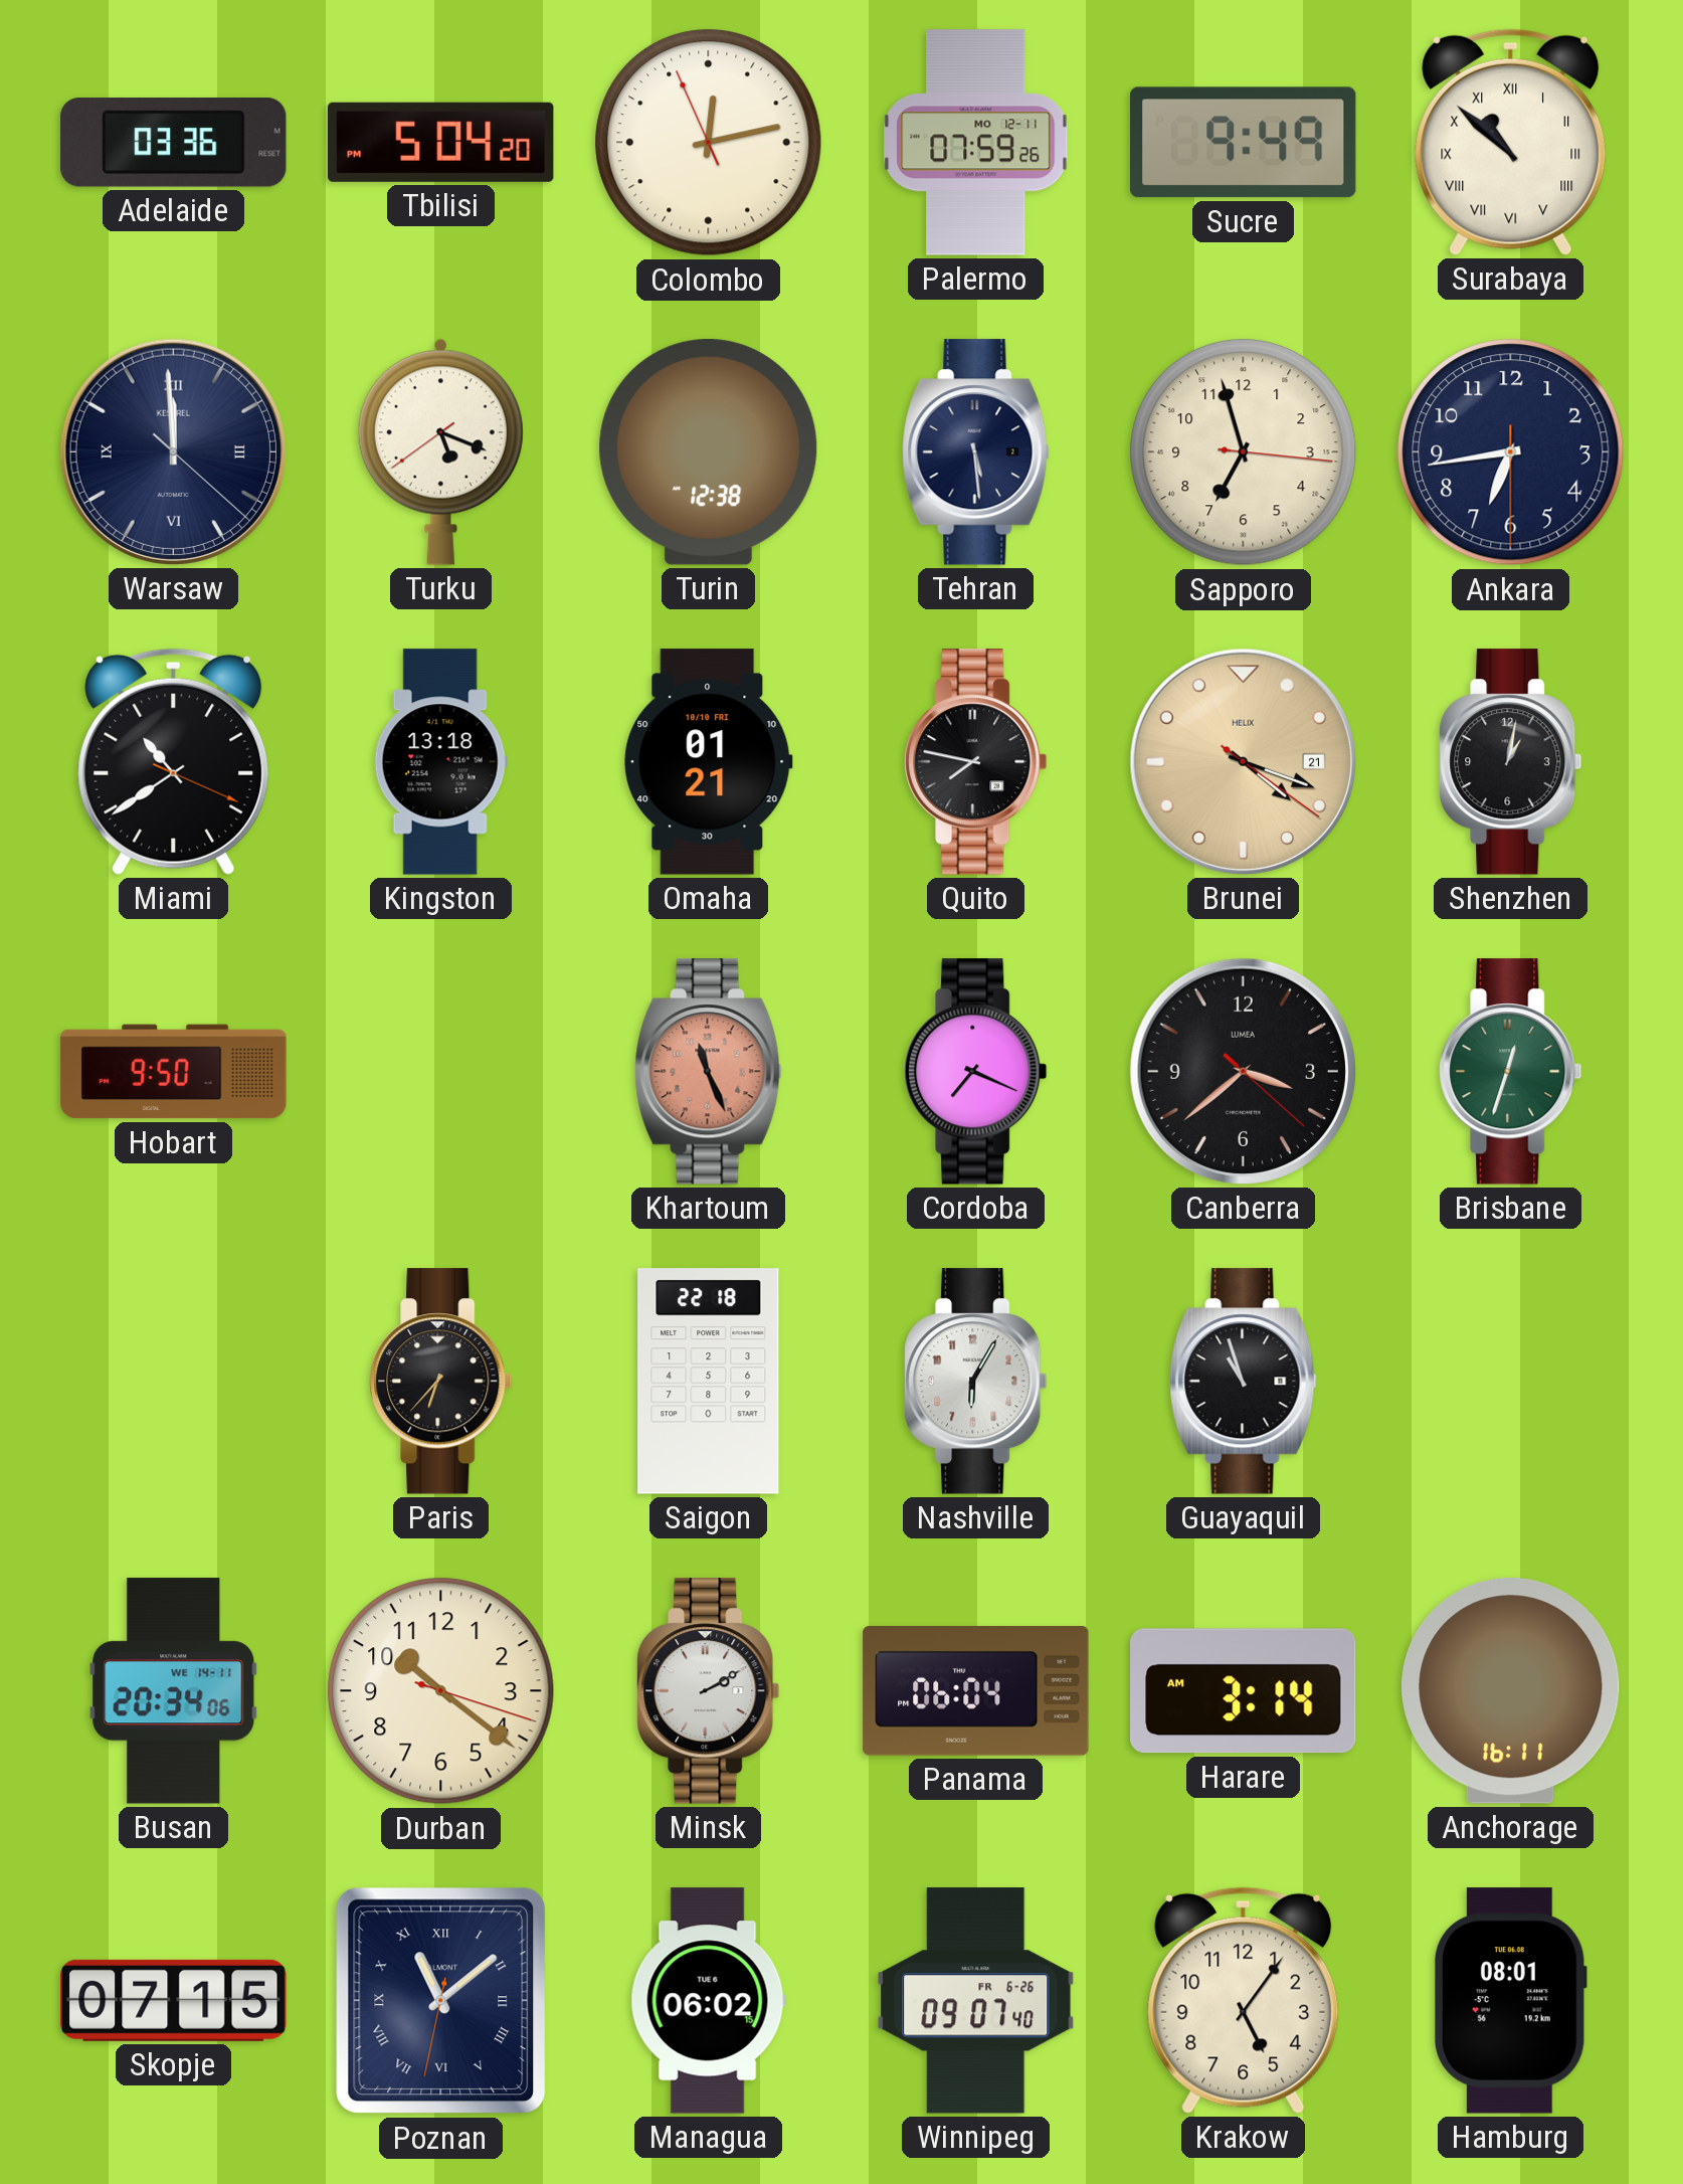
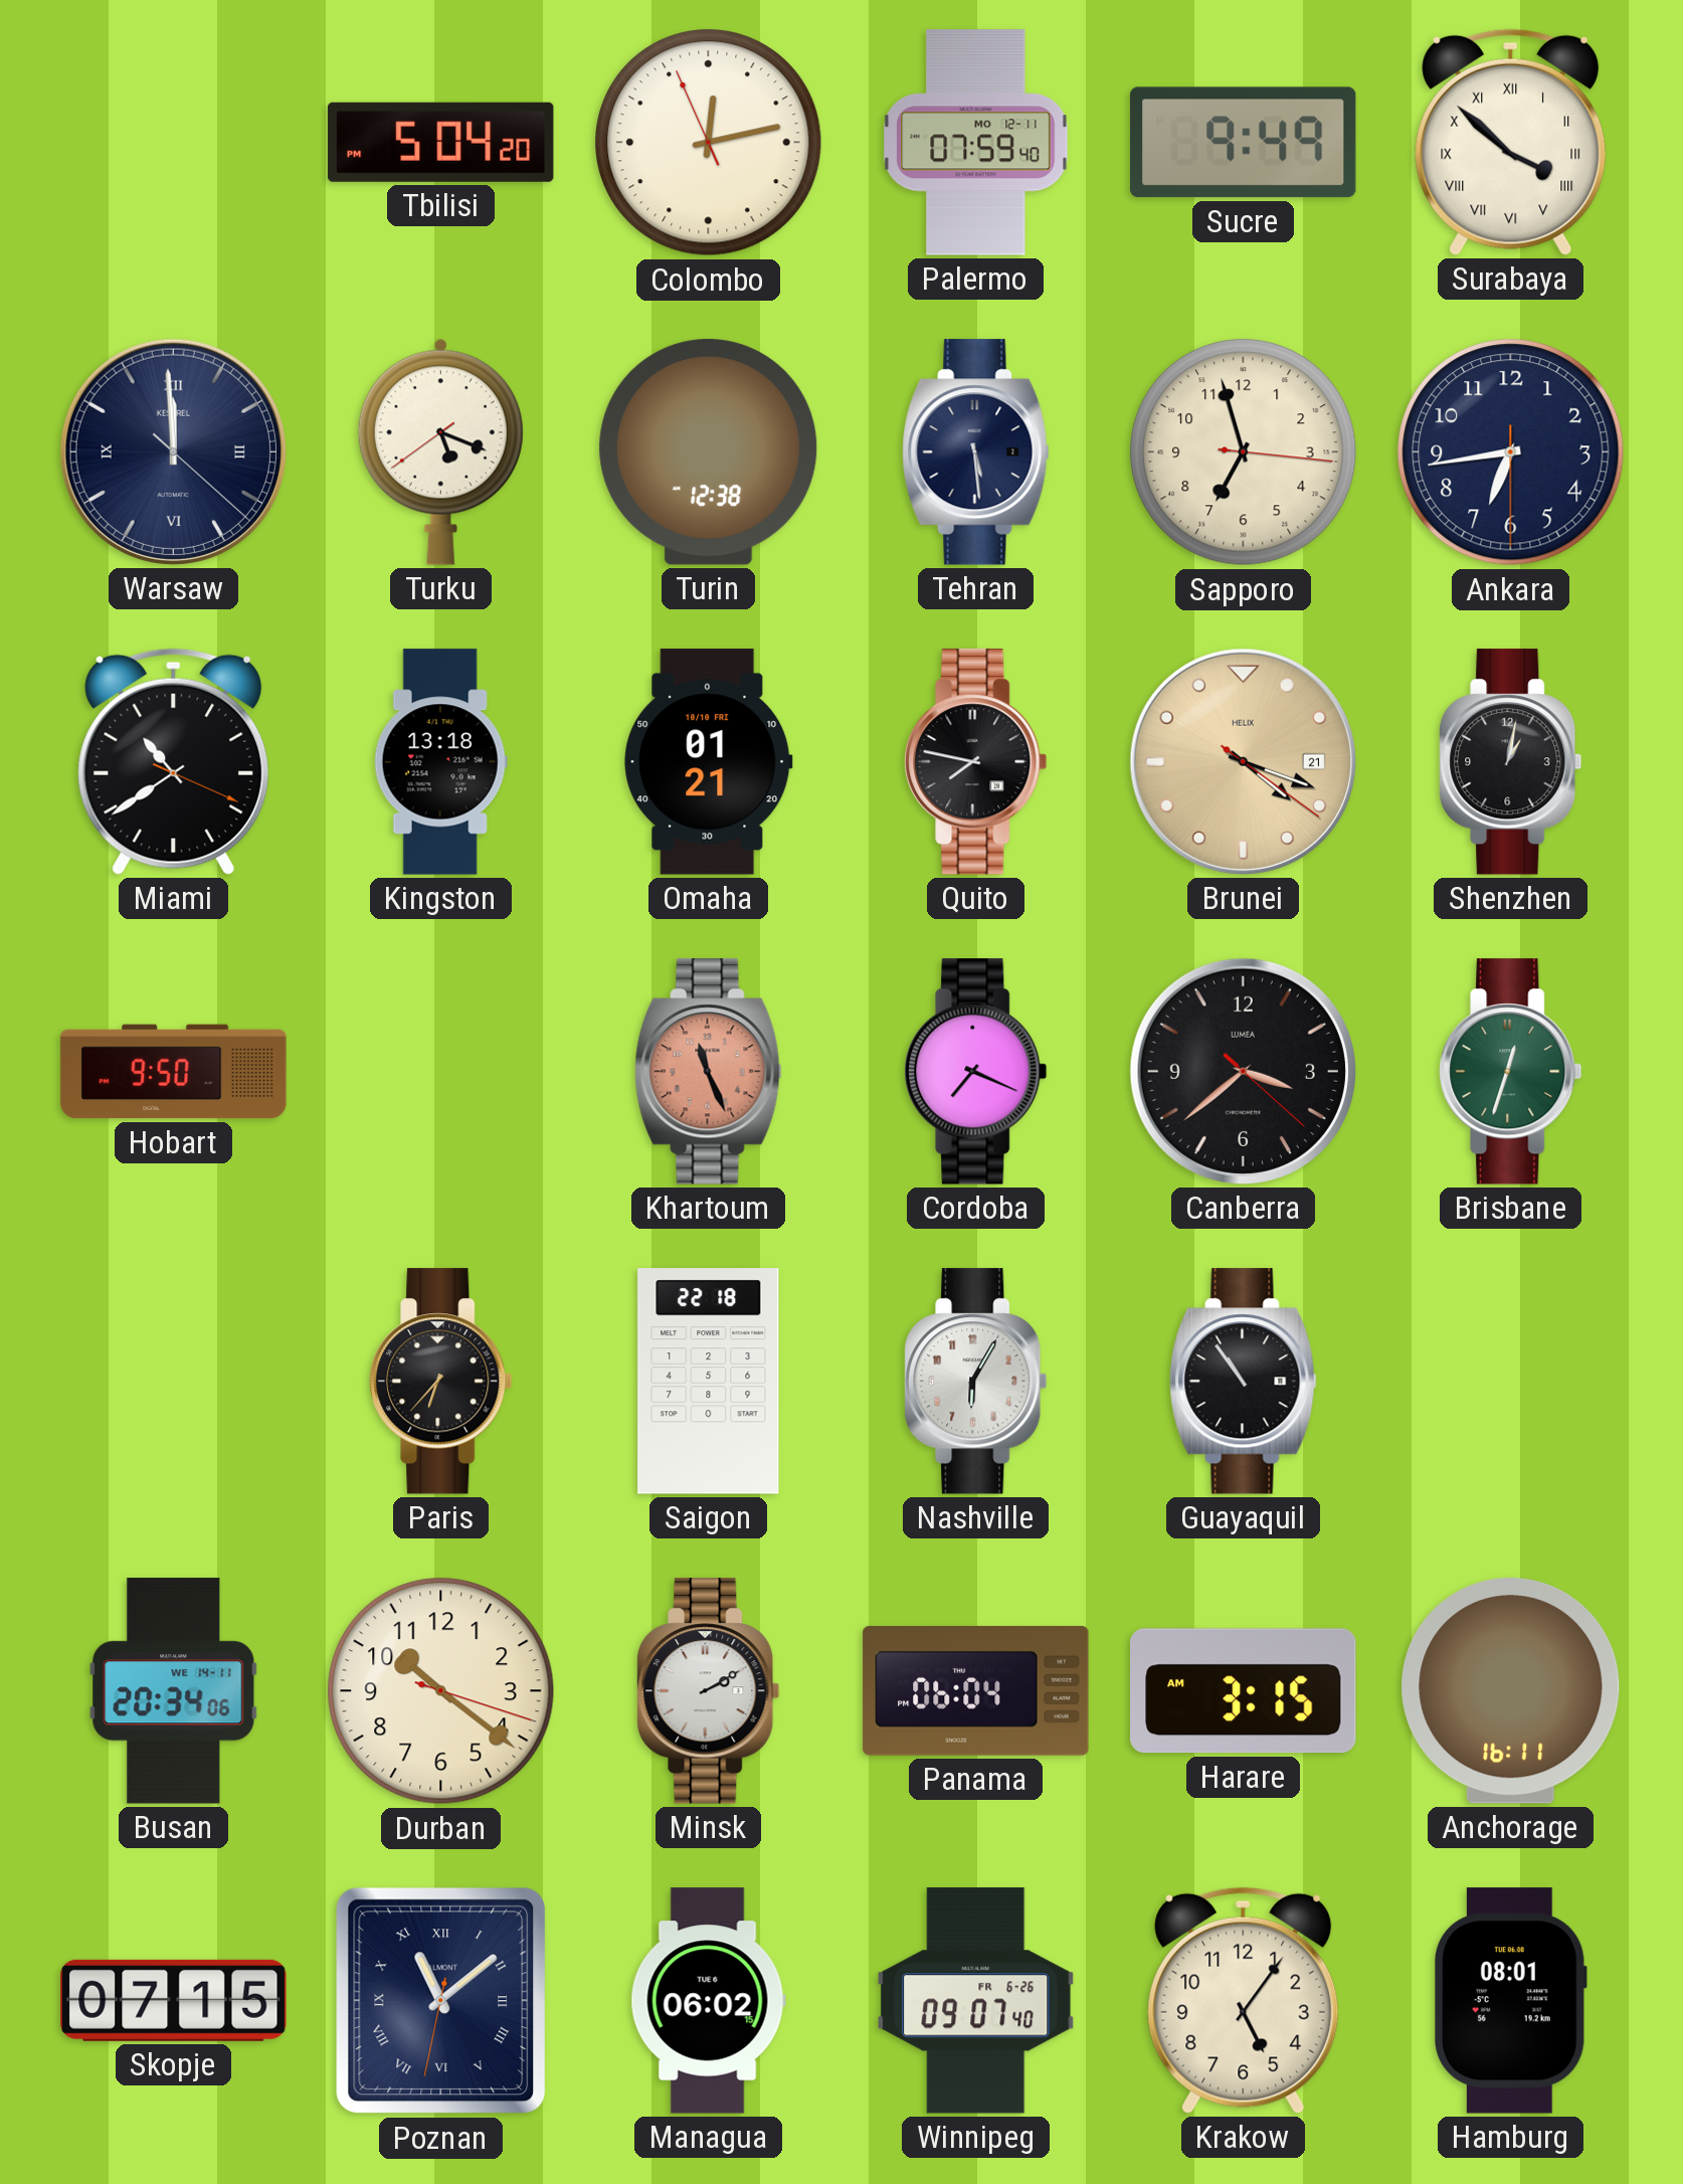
Adelaide: 03:36 -> none
Palermo: 07:59:26 -> 07:59:40
Surabaya: 10:52 -> 3:52
Guayaquil: 10:57 -> 10:54
Harare: 3:14 -> 3:15
